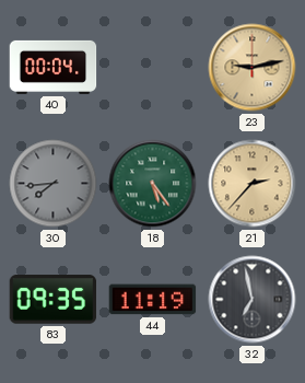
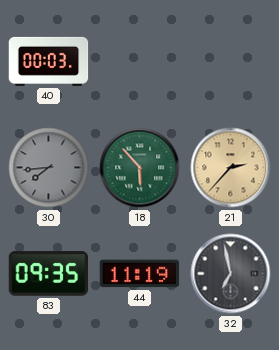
40: 00:04 -> 00:03
23: 9:13 -> none
18: 5:24 -> 5:53
